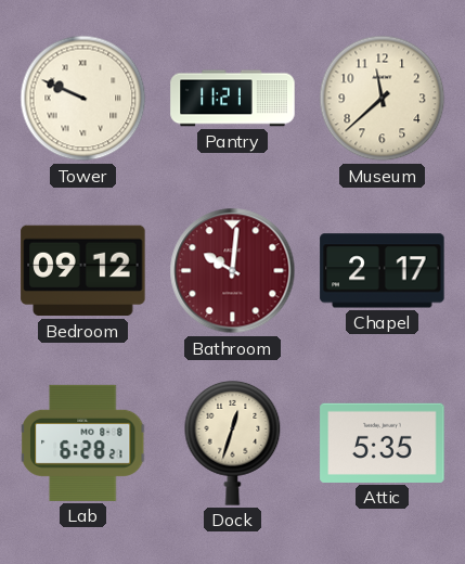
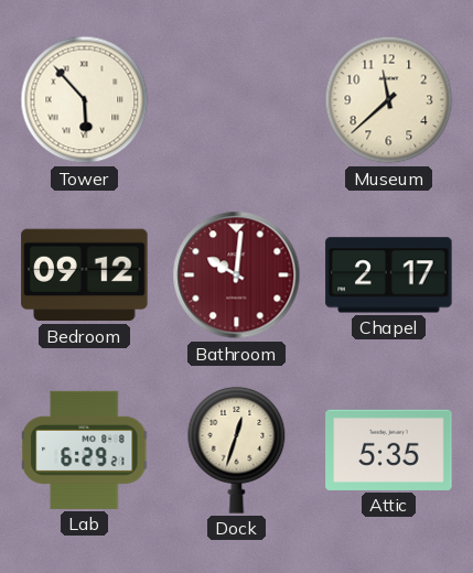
Tower: 9:49 -> 5:53
Pantry: 11:21 -> none
Lab: 6:28 -> 6:29
